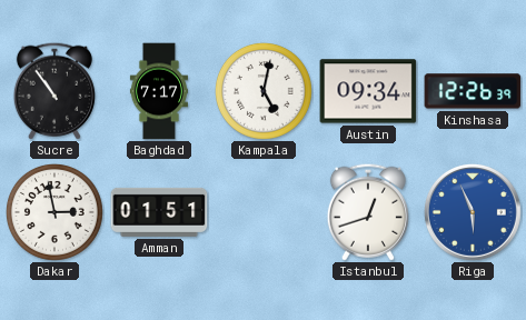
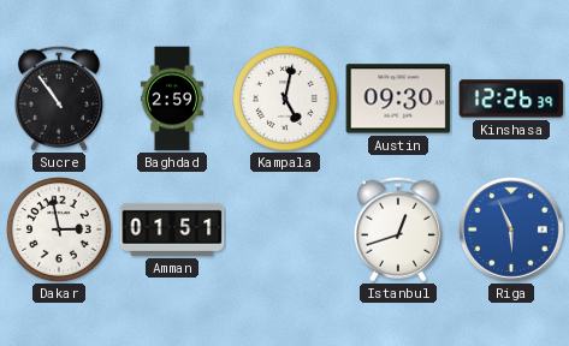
Baghdad: 7:17 -> 2:59
Austin: 09:34 -> 09:30
